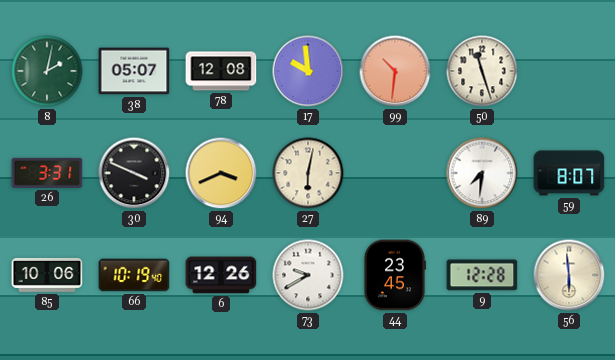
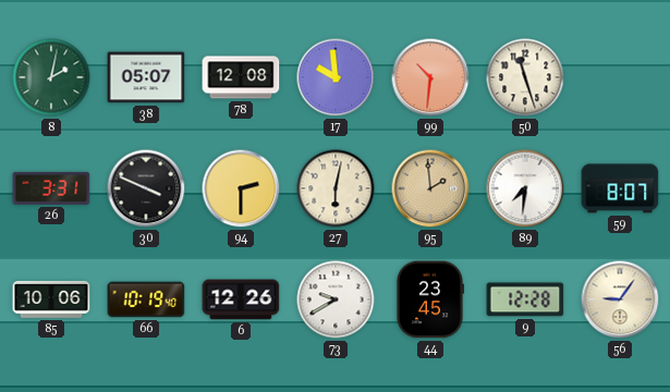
94: 3:41 -> 2:30
95: none -> 1:59
56: 5:59 -> 9:06
